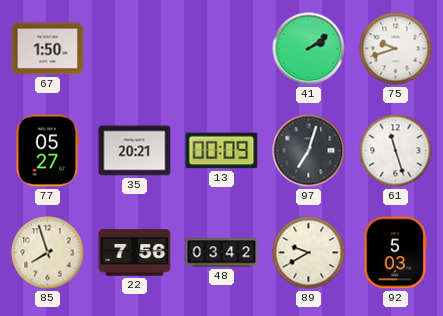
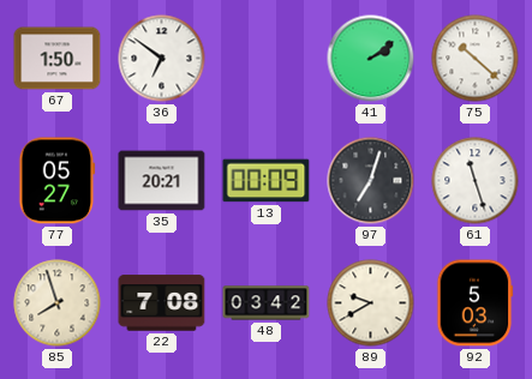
36: none -> 6:51
75: 9:42 -> 10:22
22: 7:56 -> 7:08
